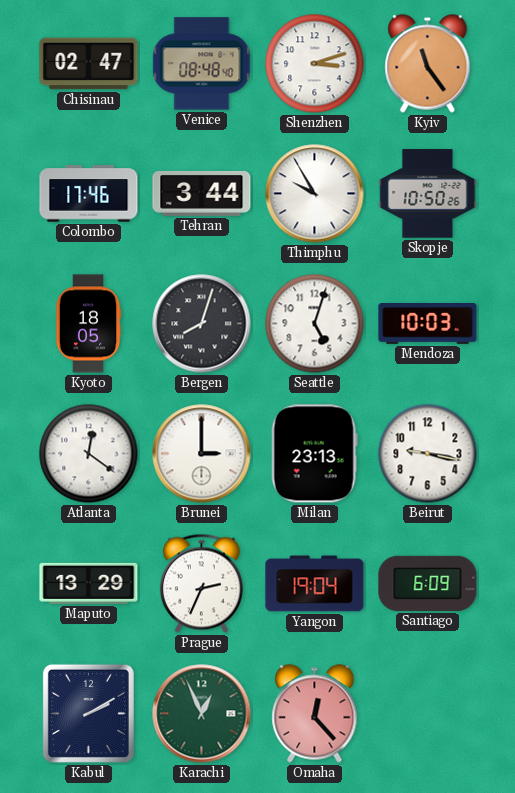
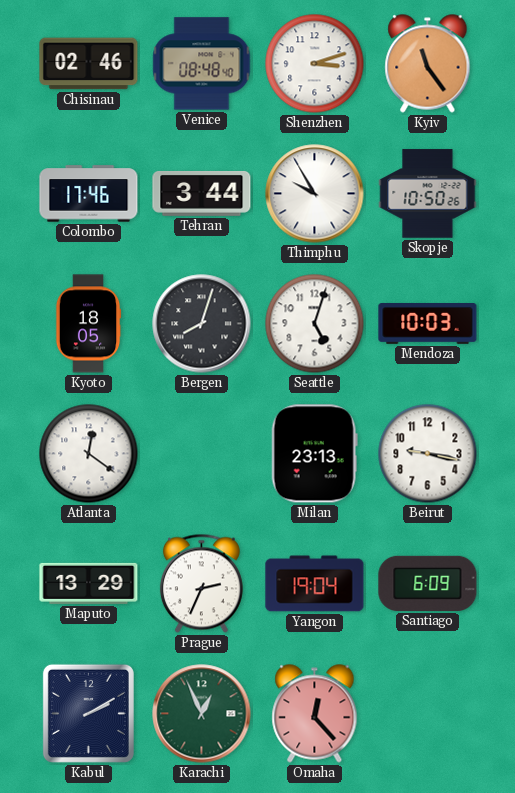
Chisinau: 02:47 -> 02:46
Brunei: 3:00 -> none
